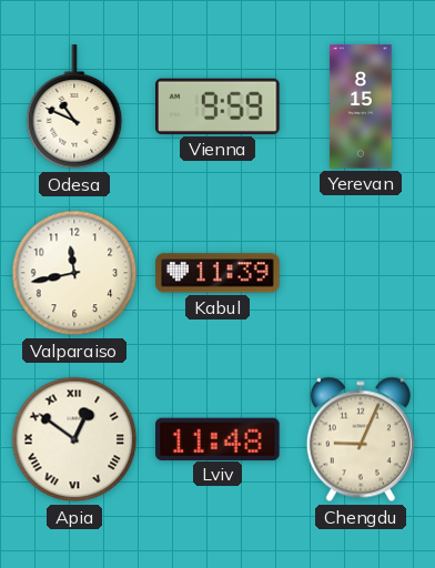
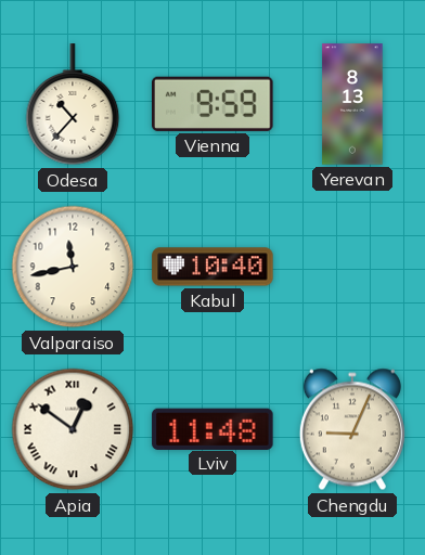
Odesa: 10:49 -> 10:37
Yerevan: 8:15 -> 8:13
Kabul: 11:39 -> 10:40
